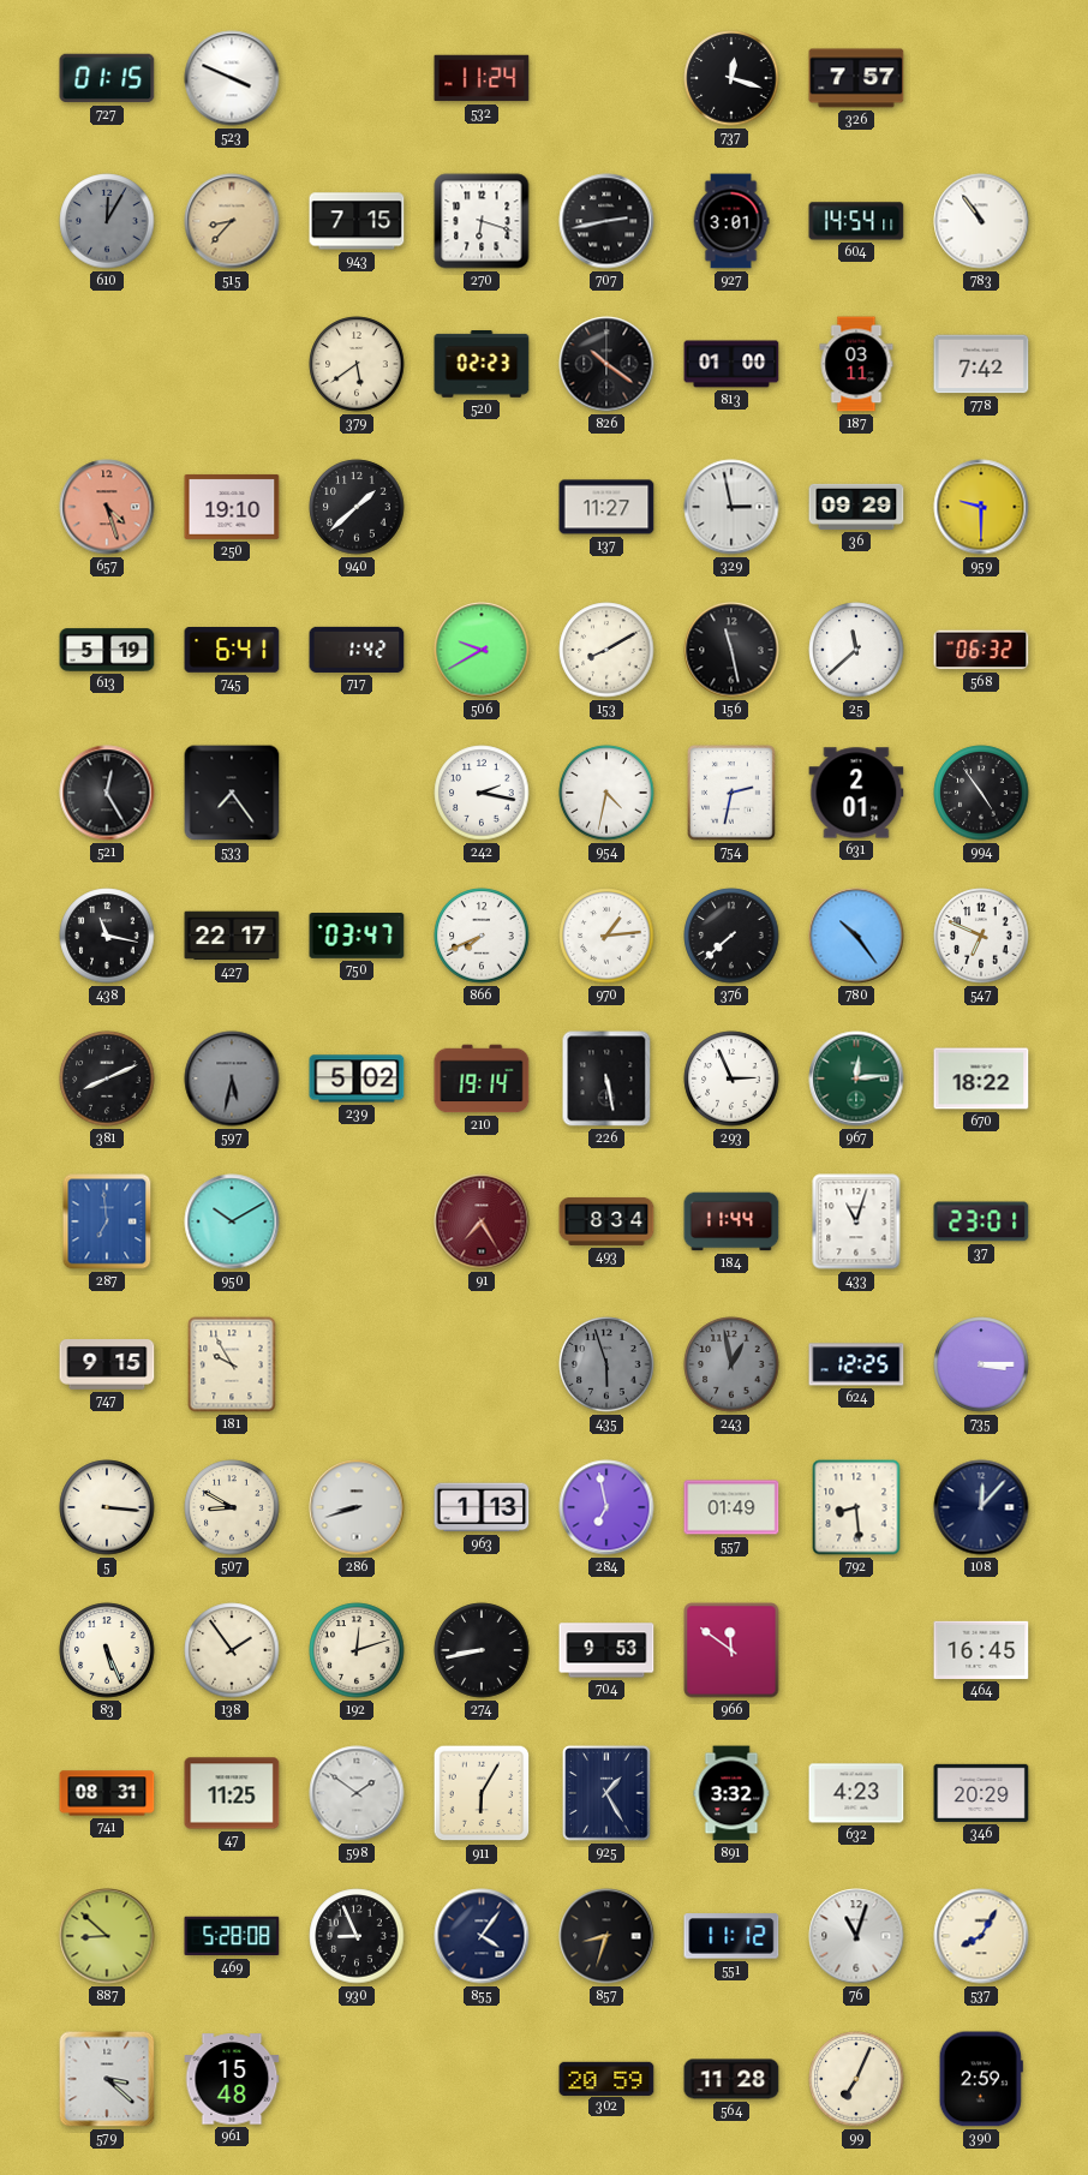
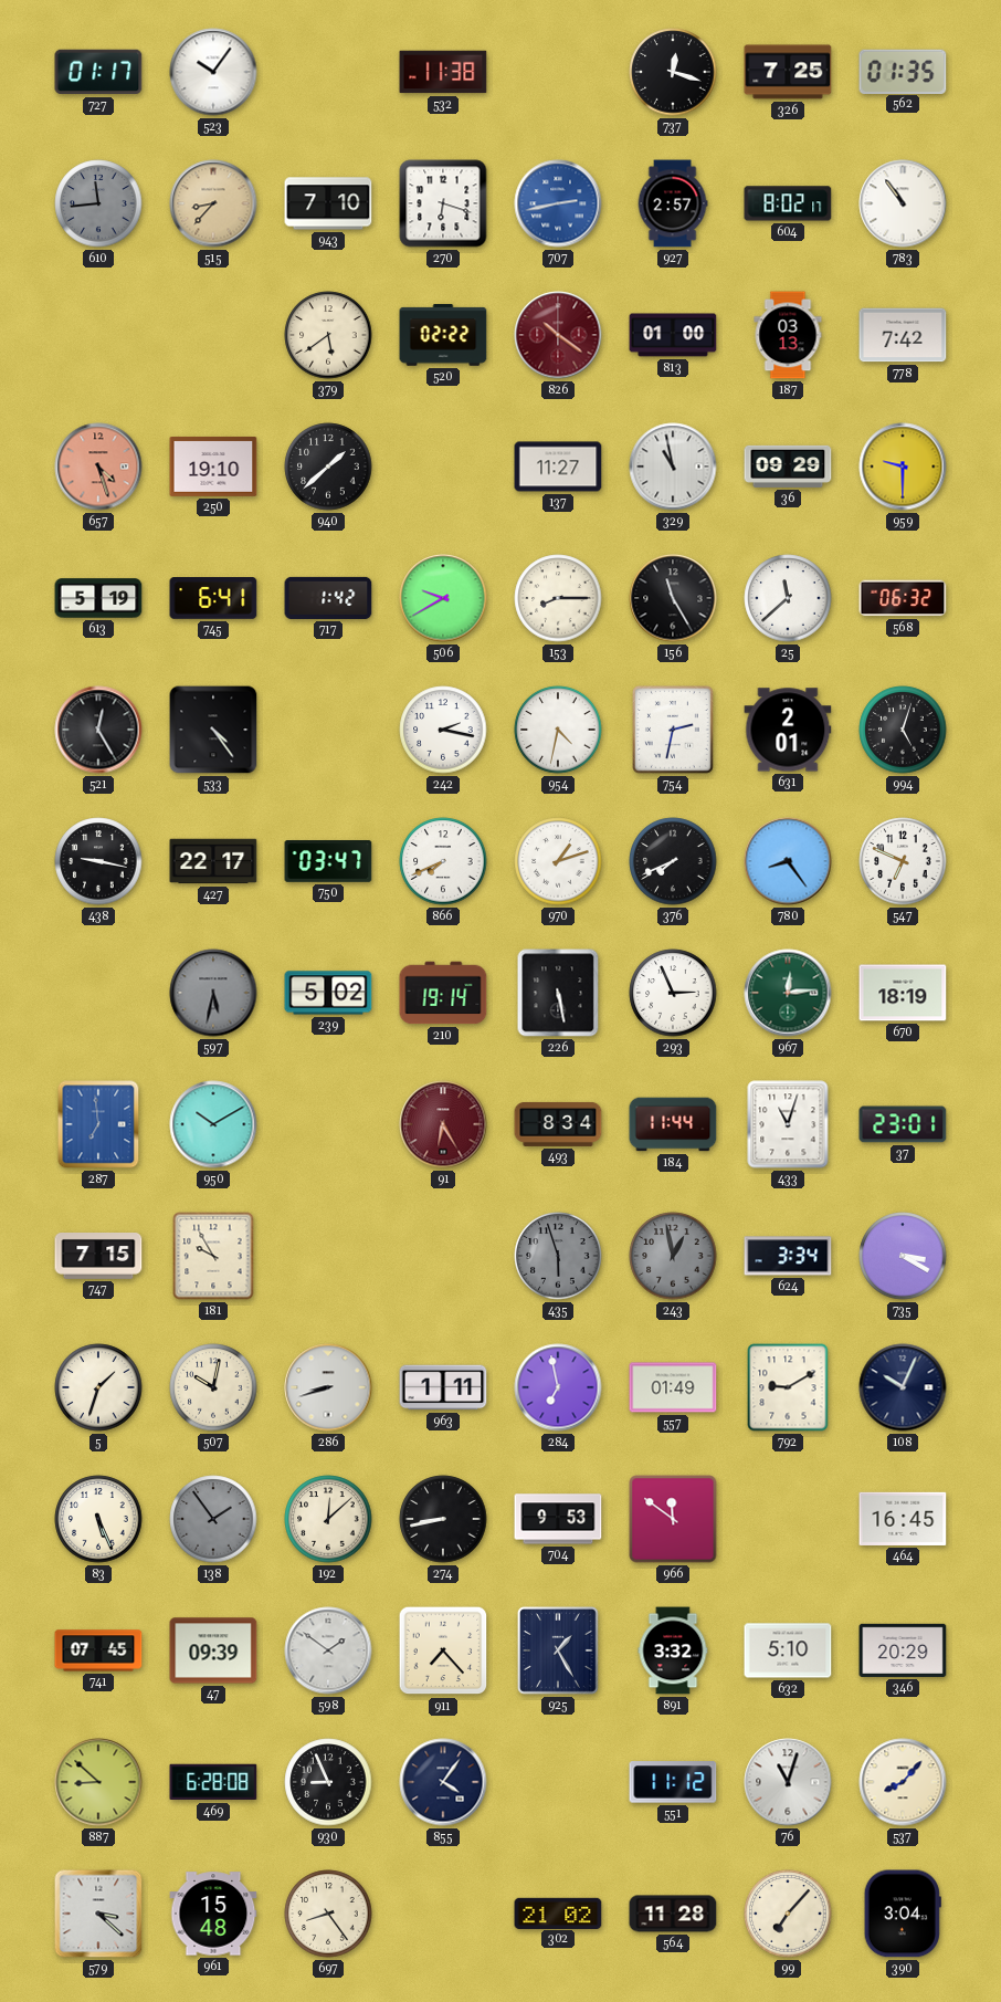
727: 01:15 -> 01:17
523: 3:49 -> 10:06
532: 11:24 -> 11:38
326: 7:57 -> 7:25
562: none -> 01:35
610: 12:05 -> 11:44
943: 7:15 -> 7:10
707 dial: black -> blue
927: 3:01 -> 2:57
604: 14:54 -> 8:02
520: 02:23 -> 02:22
826 dial: black -> burgundy
187: 03:11 -> 03:13
329: 2:58 -> 10:58
153: 8:10 -> 8:15
156: 11:28 -> 11:25
533: 7:24 -> 4:24
994: 4:54 -> 5:03
438: 11:17 -> 9:17
970: 1:14 -> 1:12
376: 7:38 -> 7:41
780: 10:24 -> 8:24
381: 8:11 -> none
670: 18:22 -> 18:19
91: 7:25 -> 6:25
747: 9:15 -> 7:15
624: 12:25 -> 3:34
735: 3:15 -> 3:20
5: 3:16 -> 1:33
507: 8:50 -> 10:02
963: 1:13 -> 1:11
792: 8:29 -> 9:10
108: 12:07 -> 10:04
138 dial: cream -> grey
192: 12:12 -> 12:08
741: 08:31 -> 07:45
47: 11:25 -> 09:39
911: 6:05 -> 7:23
632: 4:23 -> 5:10
469: 5:28 -> 6:28
857: 8:33 -> none
537: 8:05 -> 8:07
697: none -> 8:24
302: 20:59 -> 21:02
99: 7:04 -> 7:07
390: 2:59 -> 3:04
